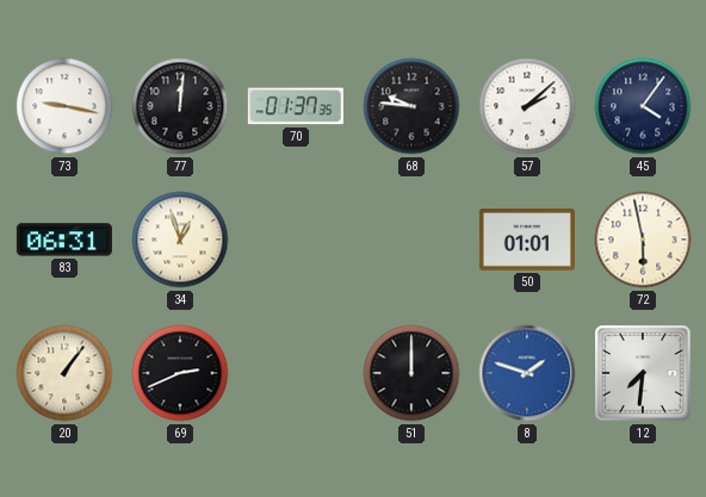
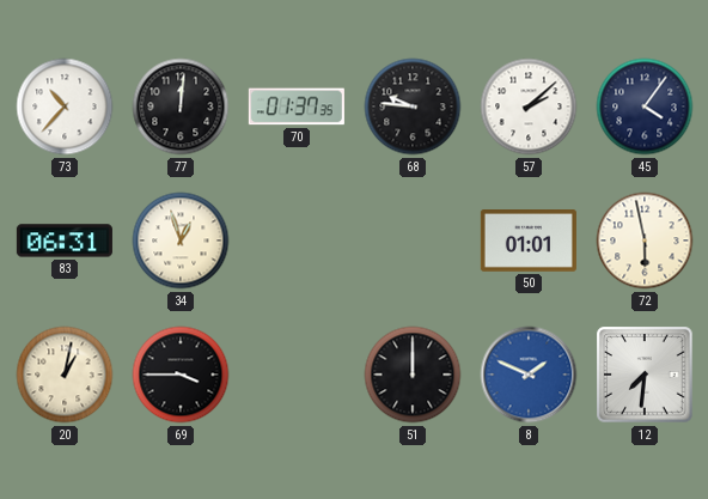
73: 9:17 -> 10:37
20: 1:06 -> 1:02
69: 2:41 -> 3:45
8: 1:48 -> 1:49
